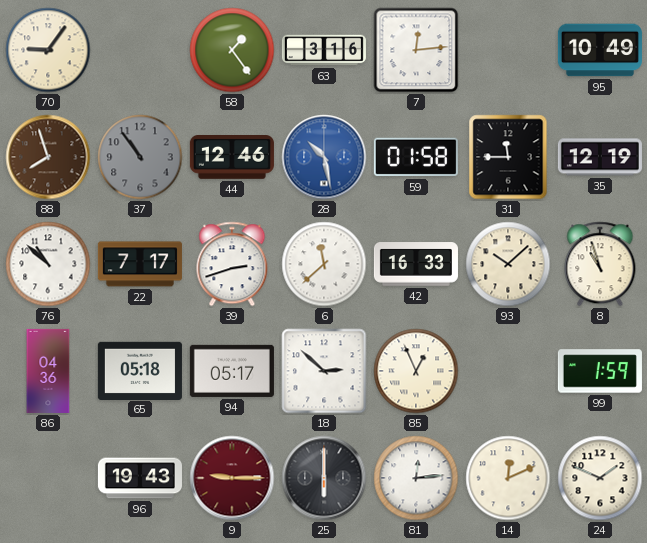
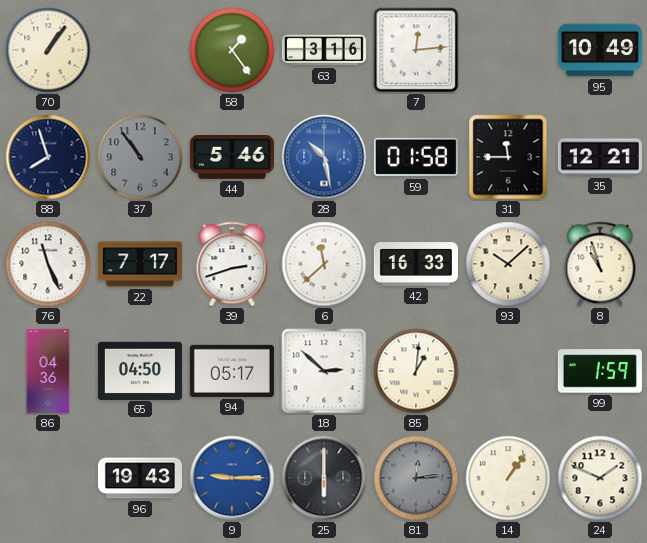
70: 9:06 -> 1:06
88 dial: brown -> navy
44: 12:46 -> 5:46
35: 12:19 -> 12:21
76: 10:52 -> 11:26
65: 05:18 -> 04:50
85: 12:56 -> 1:01
9 dial: burgundy -> blue
81 dial: white -> grey
14: 12:11 -> 1:06
